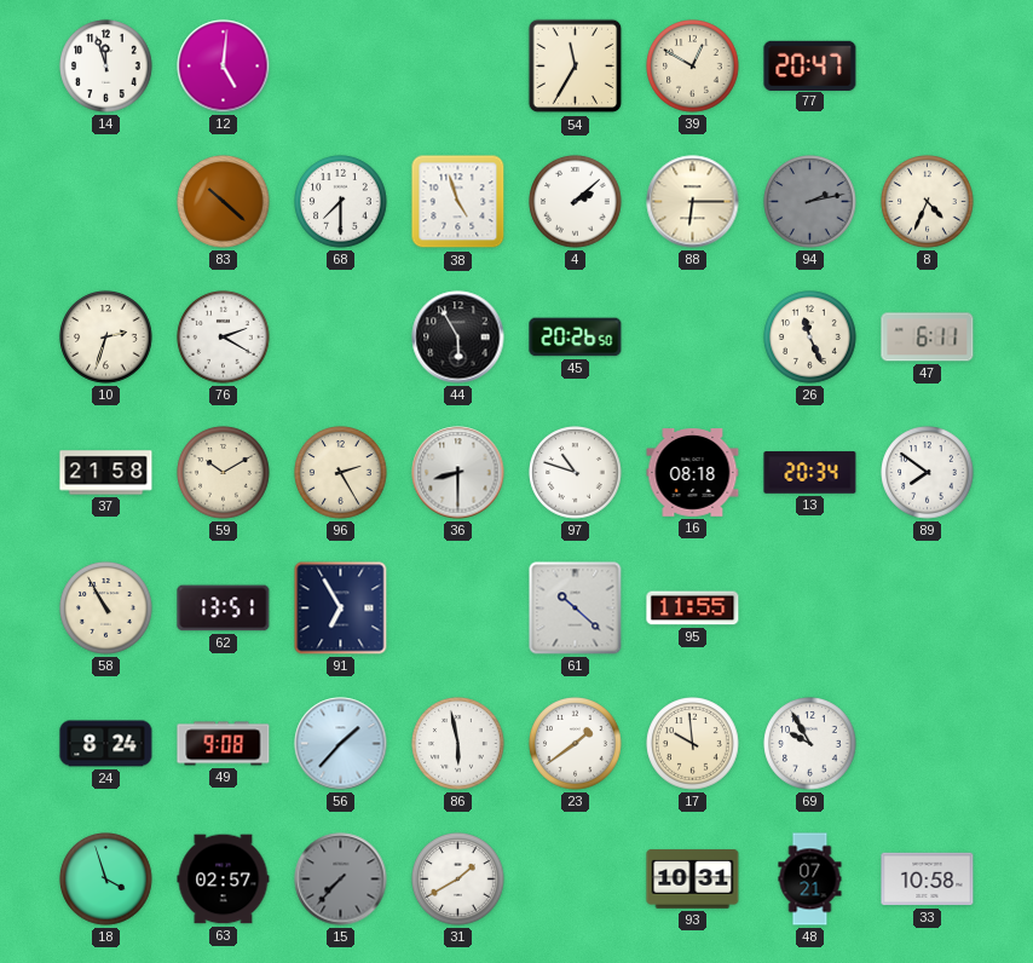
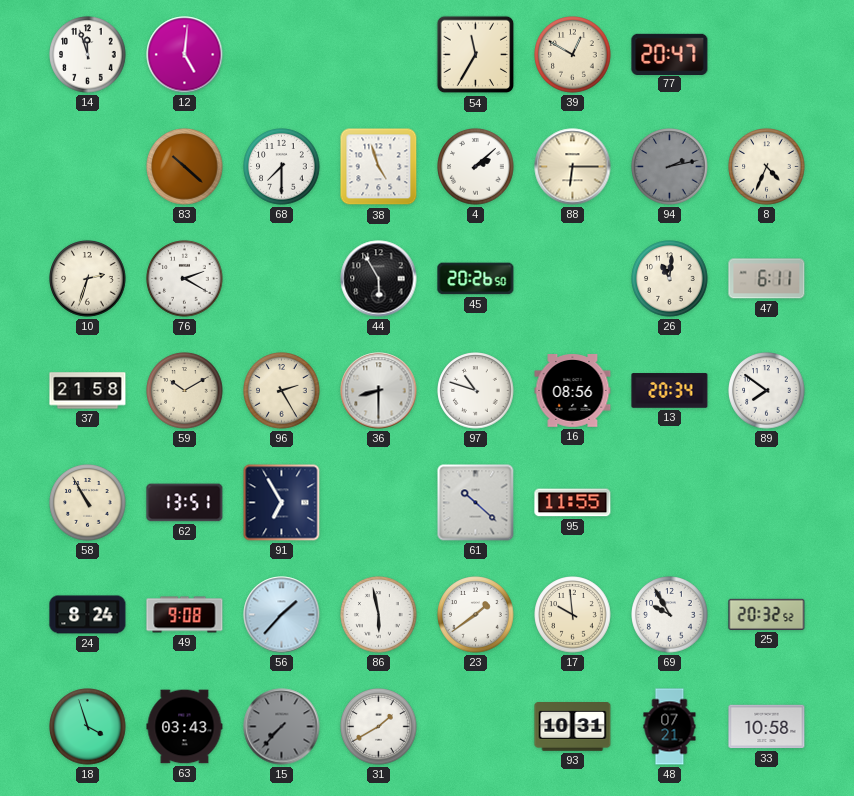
26: 11:26 -> 11:01
16: 08:18 -> 08:56
25: none -> 20:32
63: 02:57 -> 03:43
